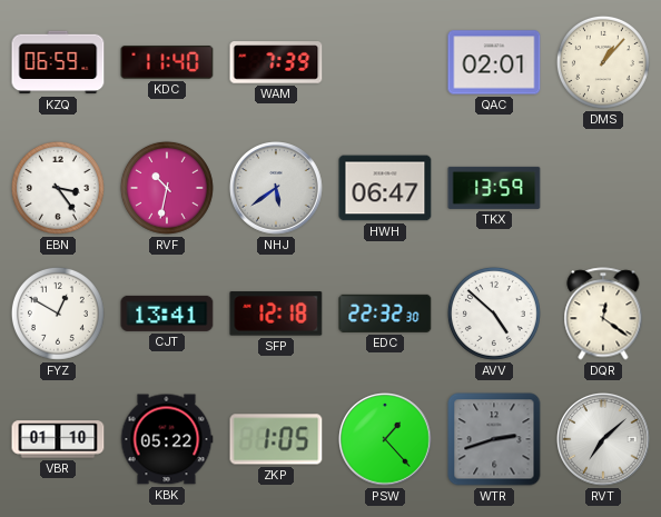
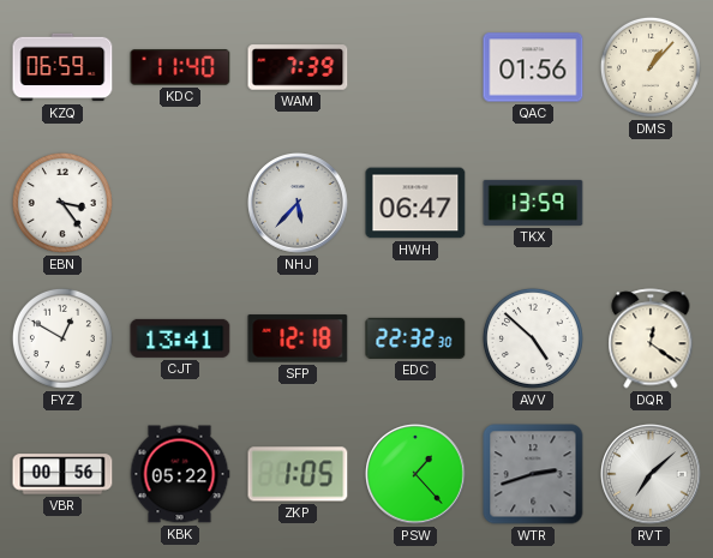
QAC: 02:01 -> 01:56
RVF: 10:32 -> none
NHJ: 5:39 -> 5:37
VBR: 01:10 -> 00:56
